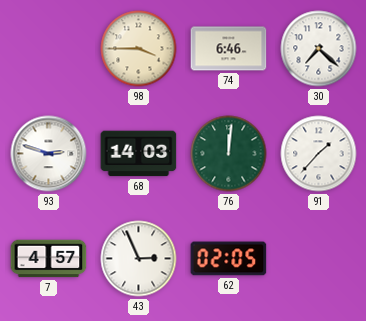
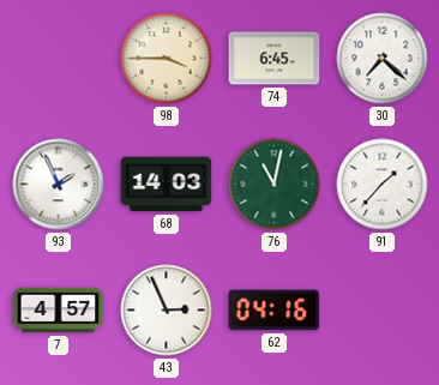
74: 6:46 -> 6:45
93: 2:48 -> 1:56
76: 12:01 -> 11:02
62: 02:05 -> 04:16
